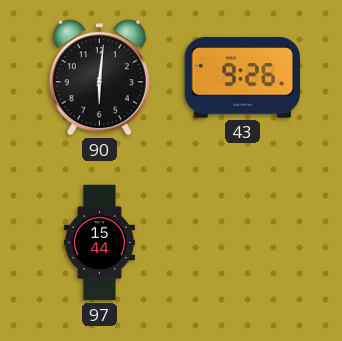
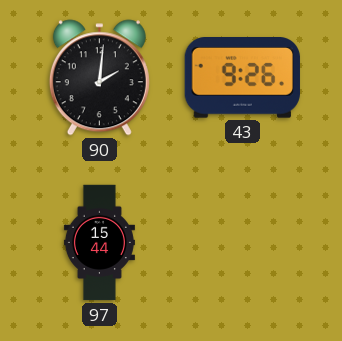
90: 6:01 -> 2:01
